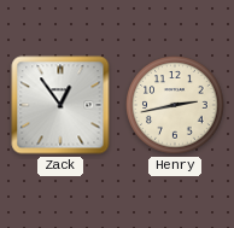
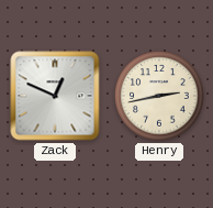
Zack: 12:54 -> 12:49
